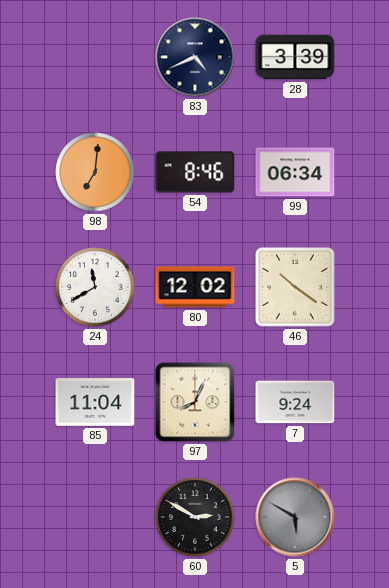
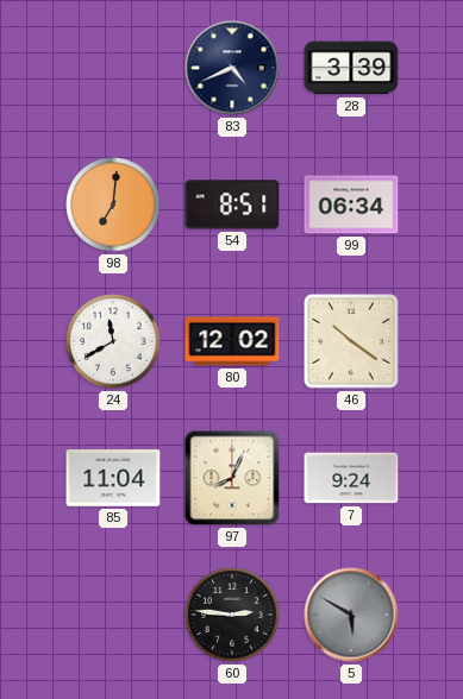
54: 8:46 -> 8:51
60: 2:50 -> 2:46
